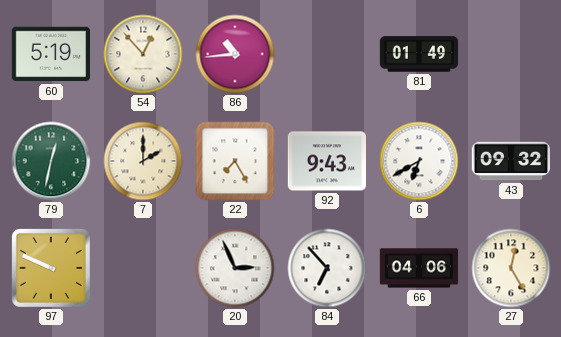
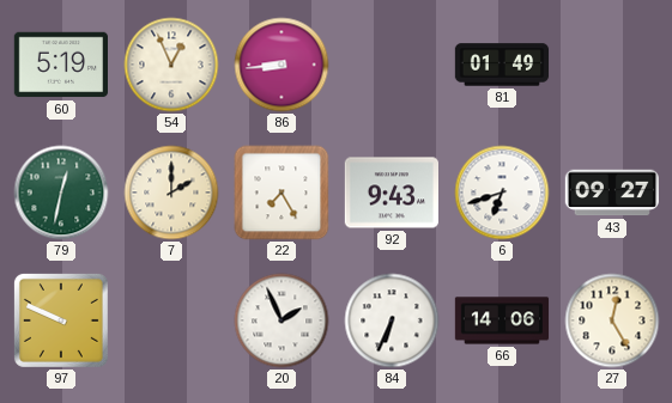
54: 12:53 -> 12:56
86: 10:44 -> 8:44
6: 6:40 -> 6:42
43: 09:32 -> 09:27
20: 2:56 -> 1:56
84: 6:53 -> 6:34
66: 04:06 -> 14:06
